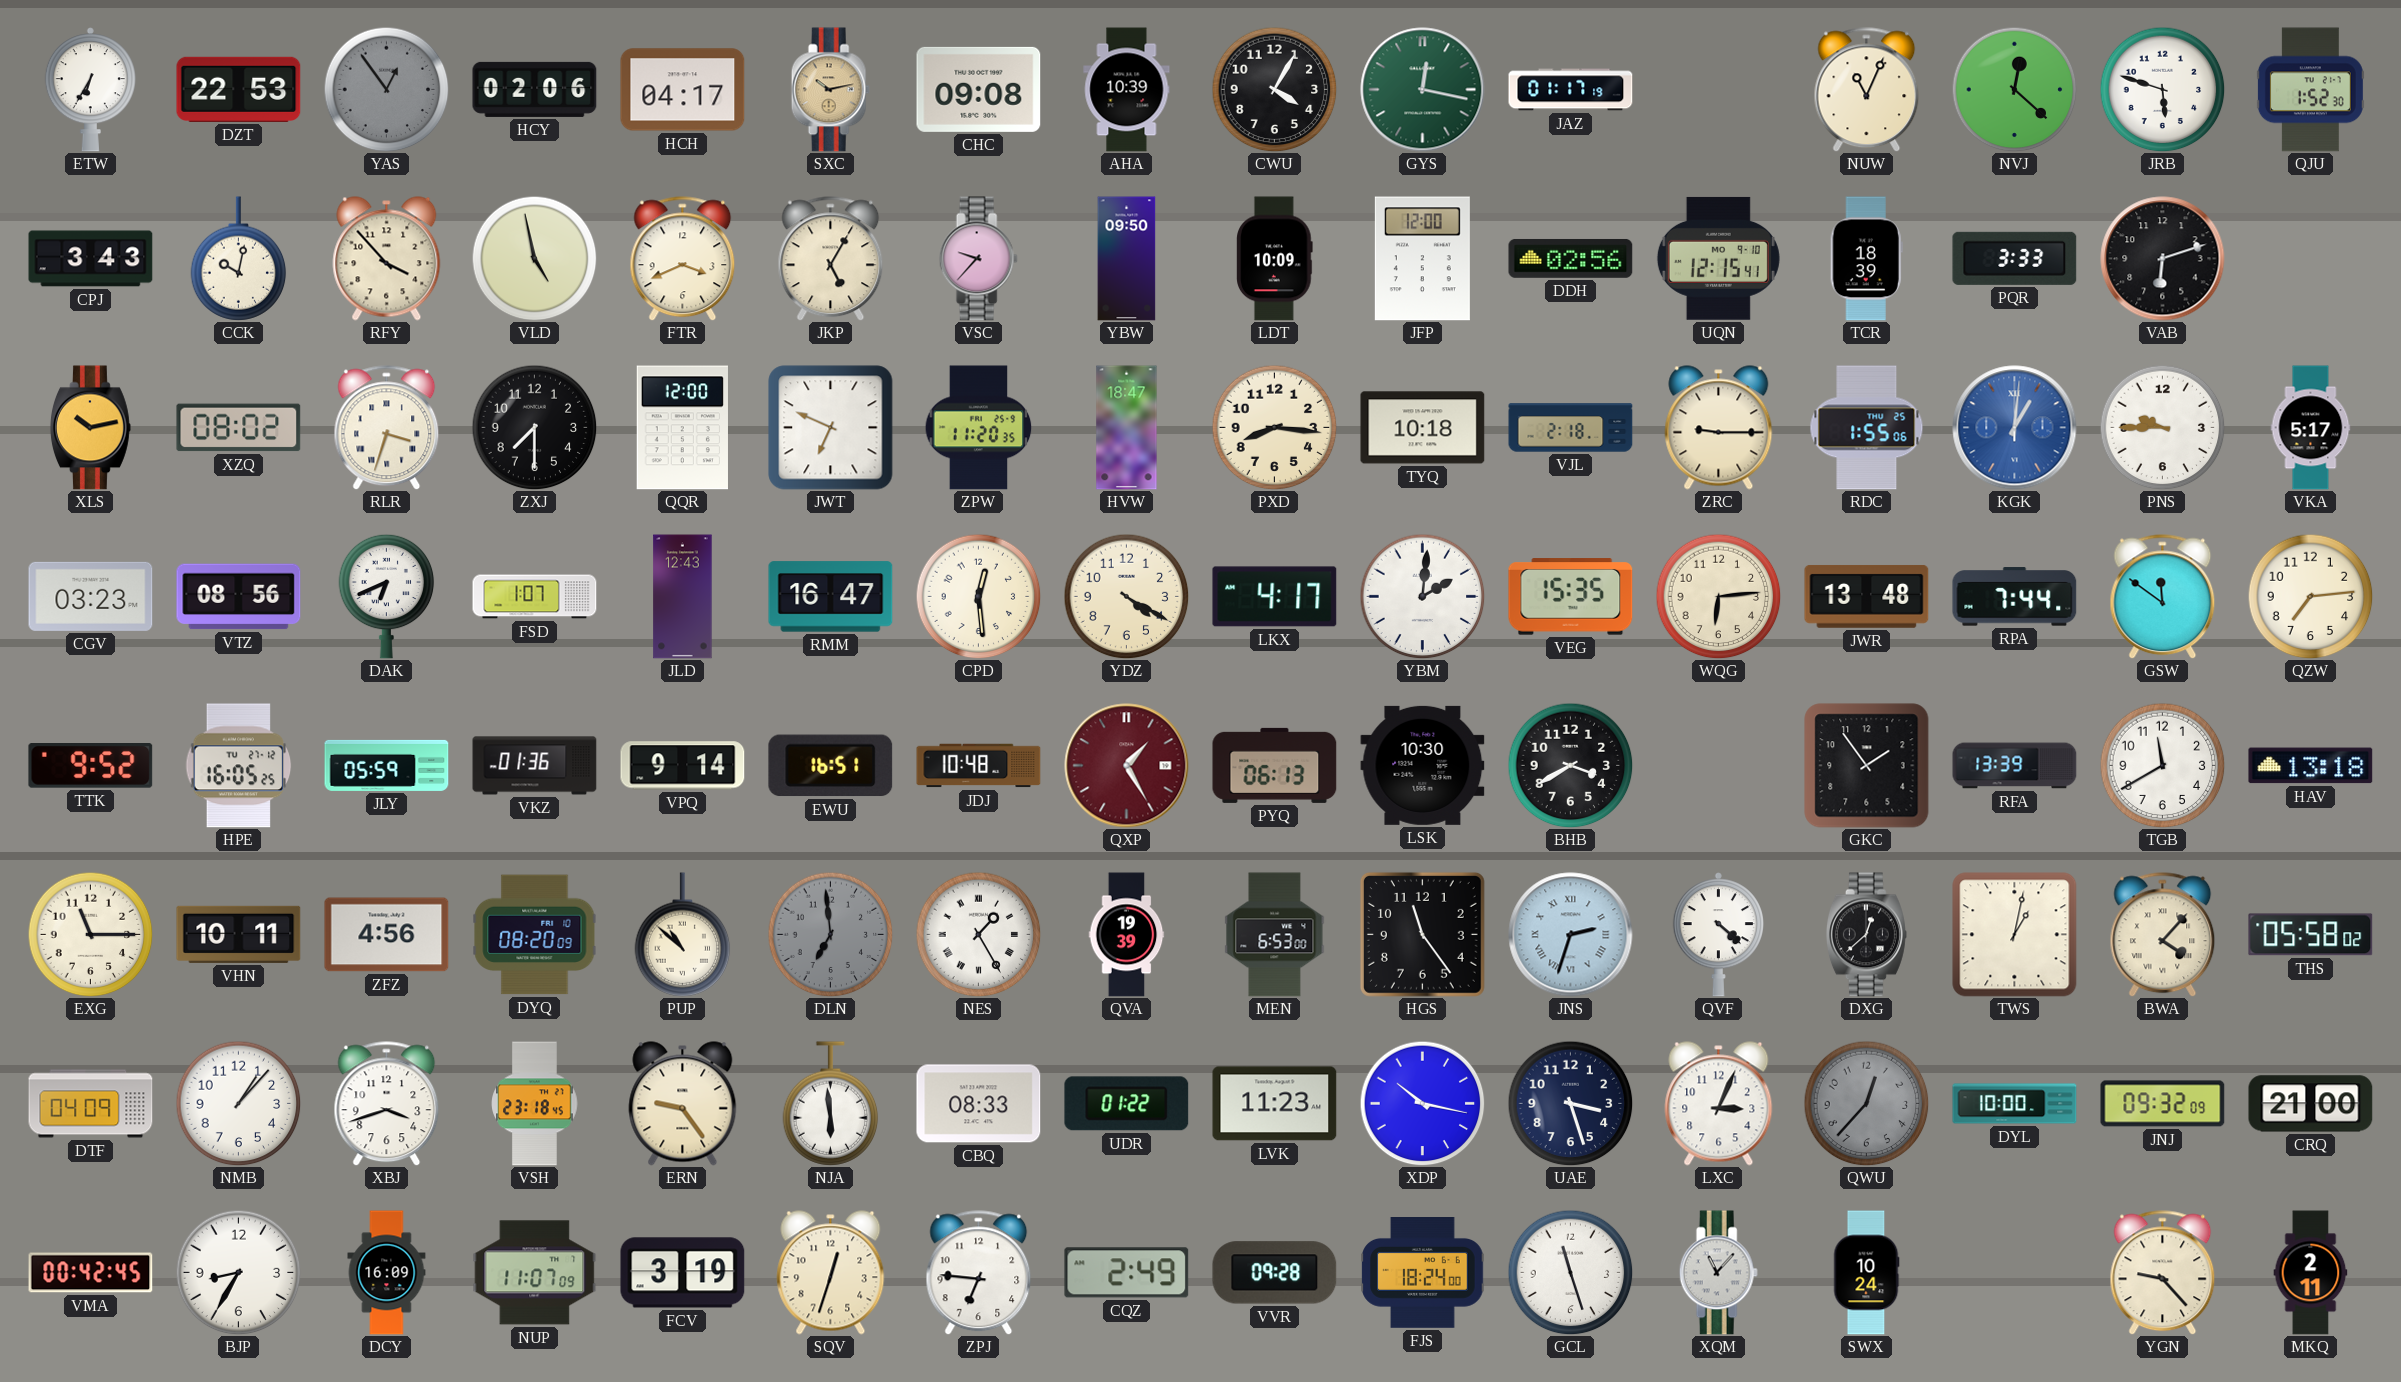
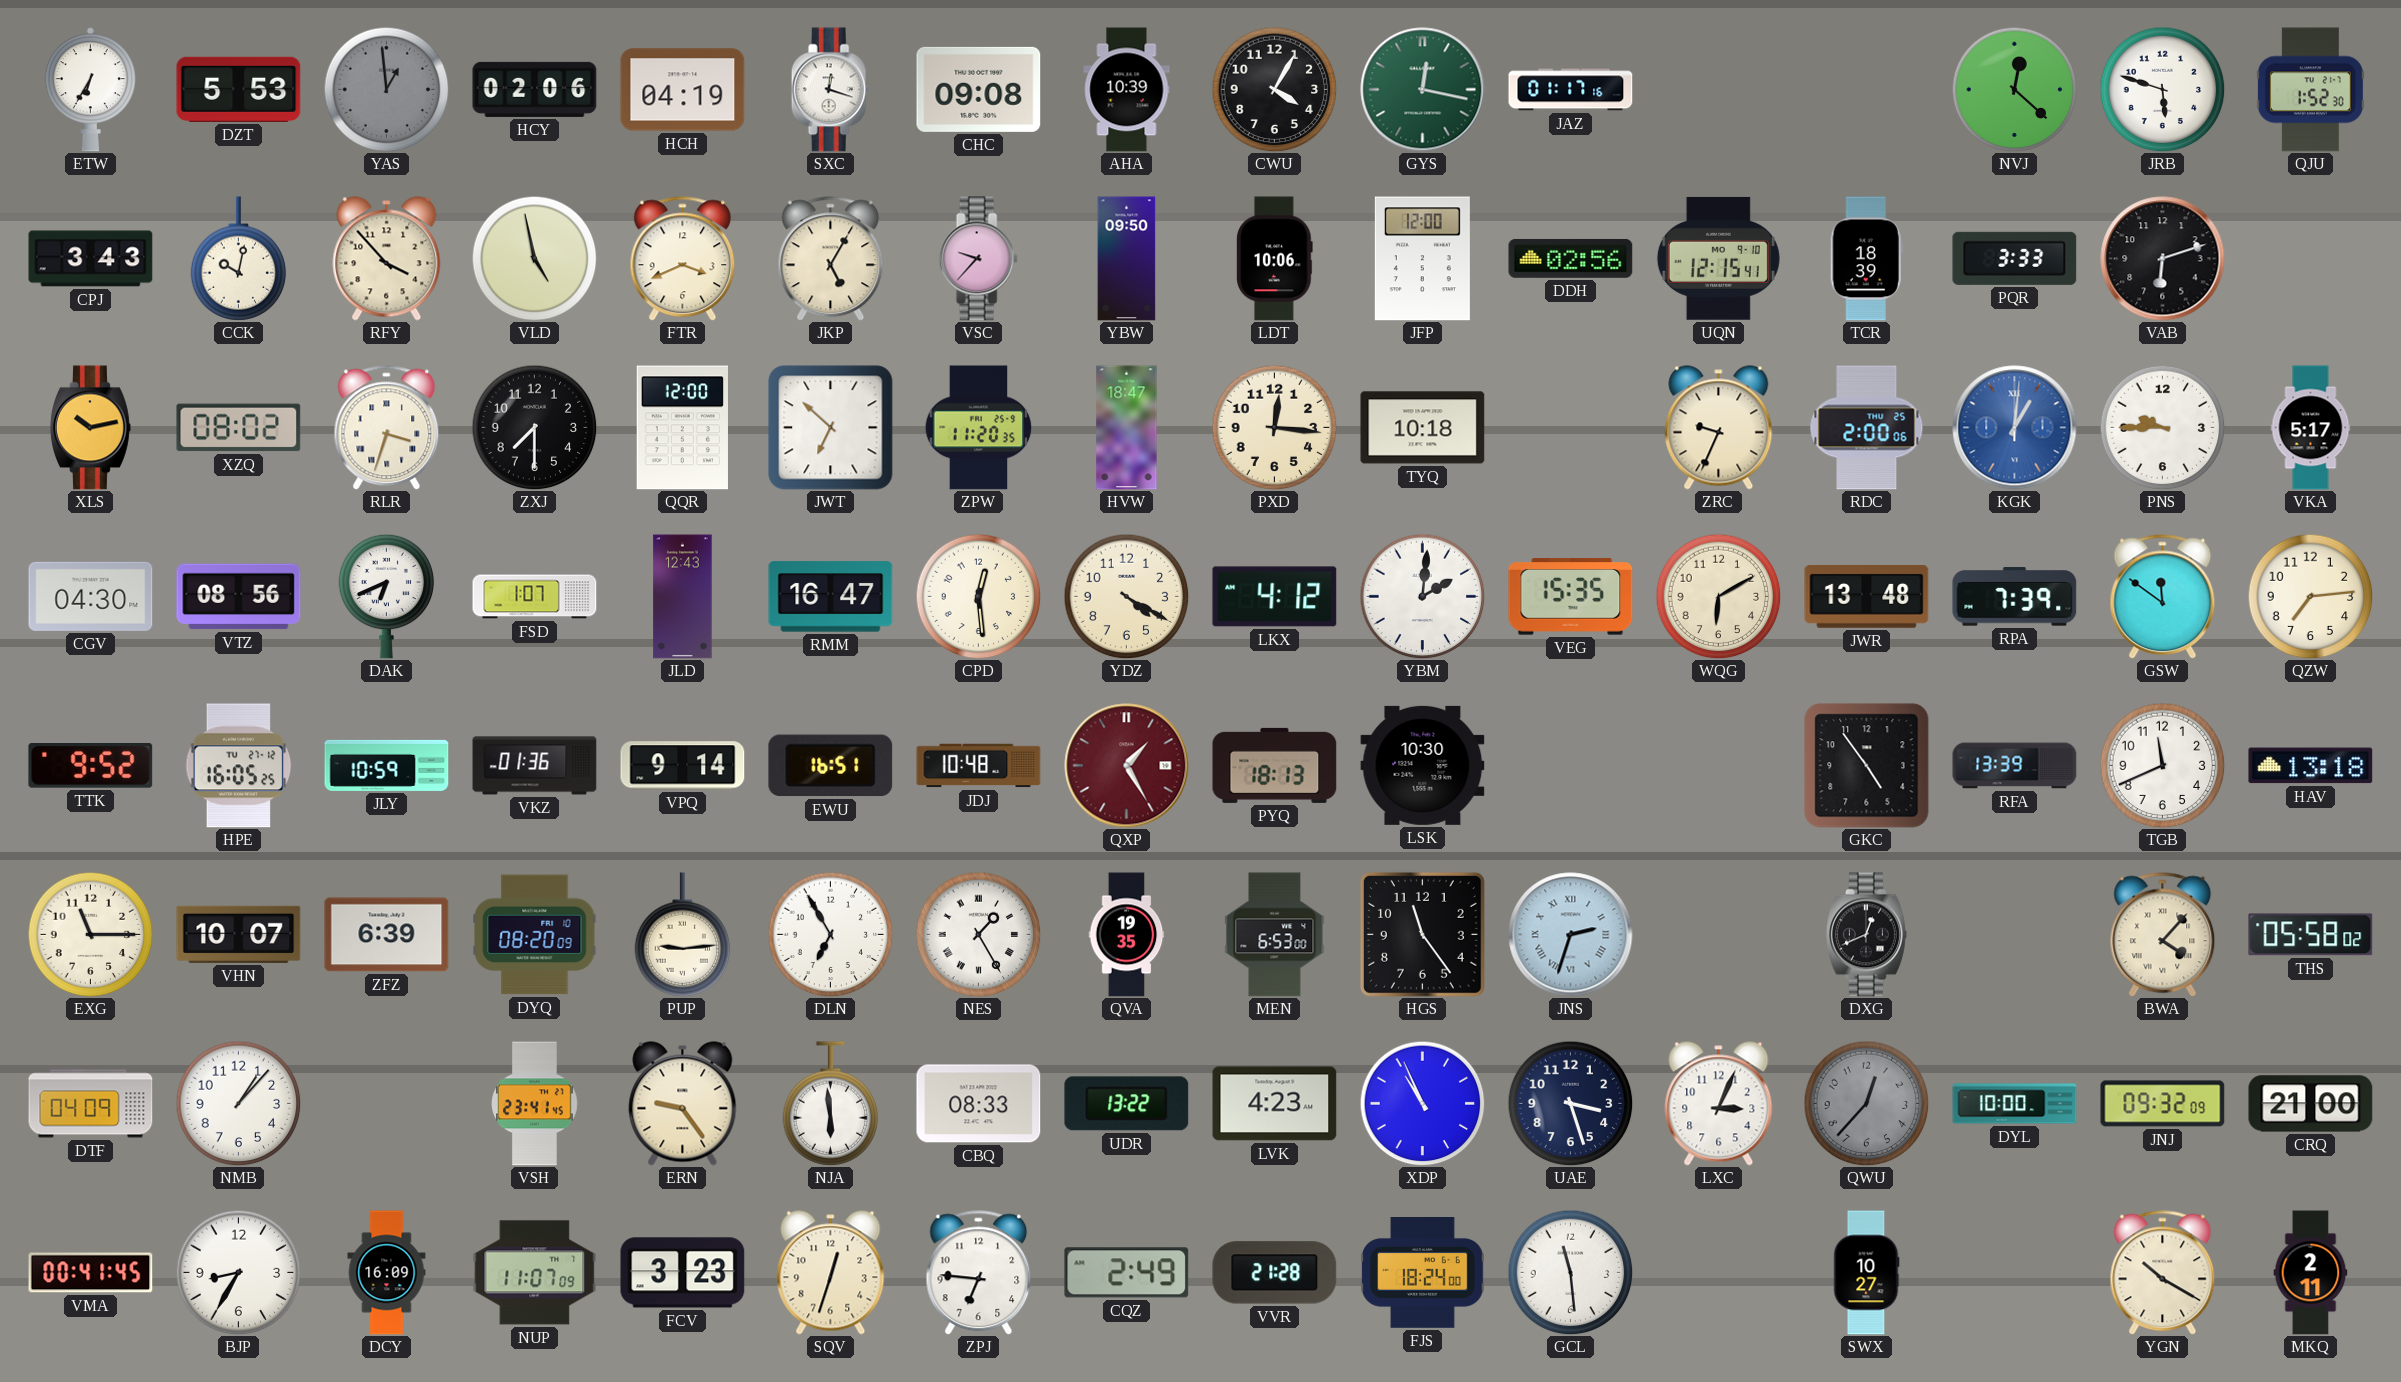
DZT: 22:53 -> 5:53
YAS: 12:54 -> 12:59
HCH: 04:17 -> 04:19
SXC: 10:13 -> 12:18
SXC dial: champagne -> white
JAZ: 01:17:19 -> 01:17:16
NUW: 11:04 -> none
LDT: 10:09 -> 10:06
JWT: 6:49 -> 6:52
PXD: 8:16 -> 12:16
VJL: 2:18 -> none
ZRC: 9:15 -> 9:34
RDC: 1:55 -> 2:00
CGV: 03:23 -> 04:30
LKX: 4:17 -> 4:12
WQG: 6:14 -> 6:10
RPA: 7:44 -> 7:39
JLY: 05:59 -> 10:59
PYQ: 06:13 -> 18:13
BHB: 3:40 -> none
GKC: 1:54 -> 4:54
TGB: 11:40 -> 11:41
VHN: 10:11 -> 10:07
ZFZ: 4:56 -> 6:39
PUP: 10:52 -> 9:14
DLN: 6:59 -> 6:55
DLN dial: grey -> white
QVA: 19:39 -> 19:35
QVF: 4:22 -> none
DXG: 12:38 -> 12:41
TWS: 1:02 -> none
XBJ: 3:42 -> none
VSH: 23:18 -> 23:41
UDR: 01:22 -> 13:22
LVK: 11:23 -> 4:23
XDP: 10:17 -> 10:56
VMA: 00:42 -> 00:41
FCV: 3:19 -> 3:23
VVR: 09:28 -> 21:28
GCL: 11:27 -> 11:29
XQM: 11:07 -> none
SWX: 10:24 -> 10:27
YGN: 9:23 -> 10:20
